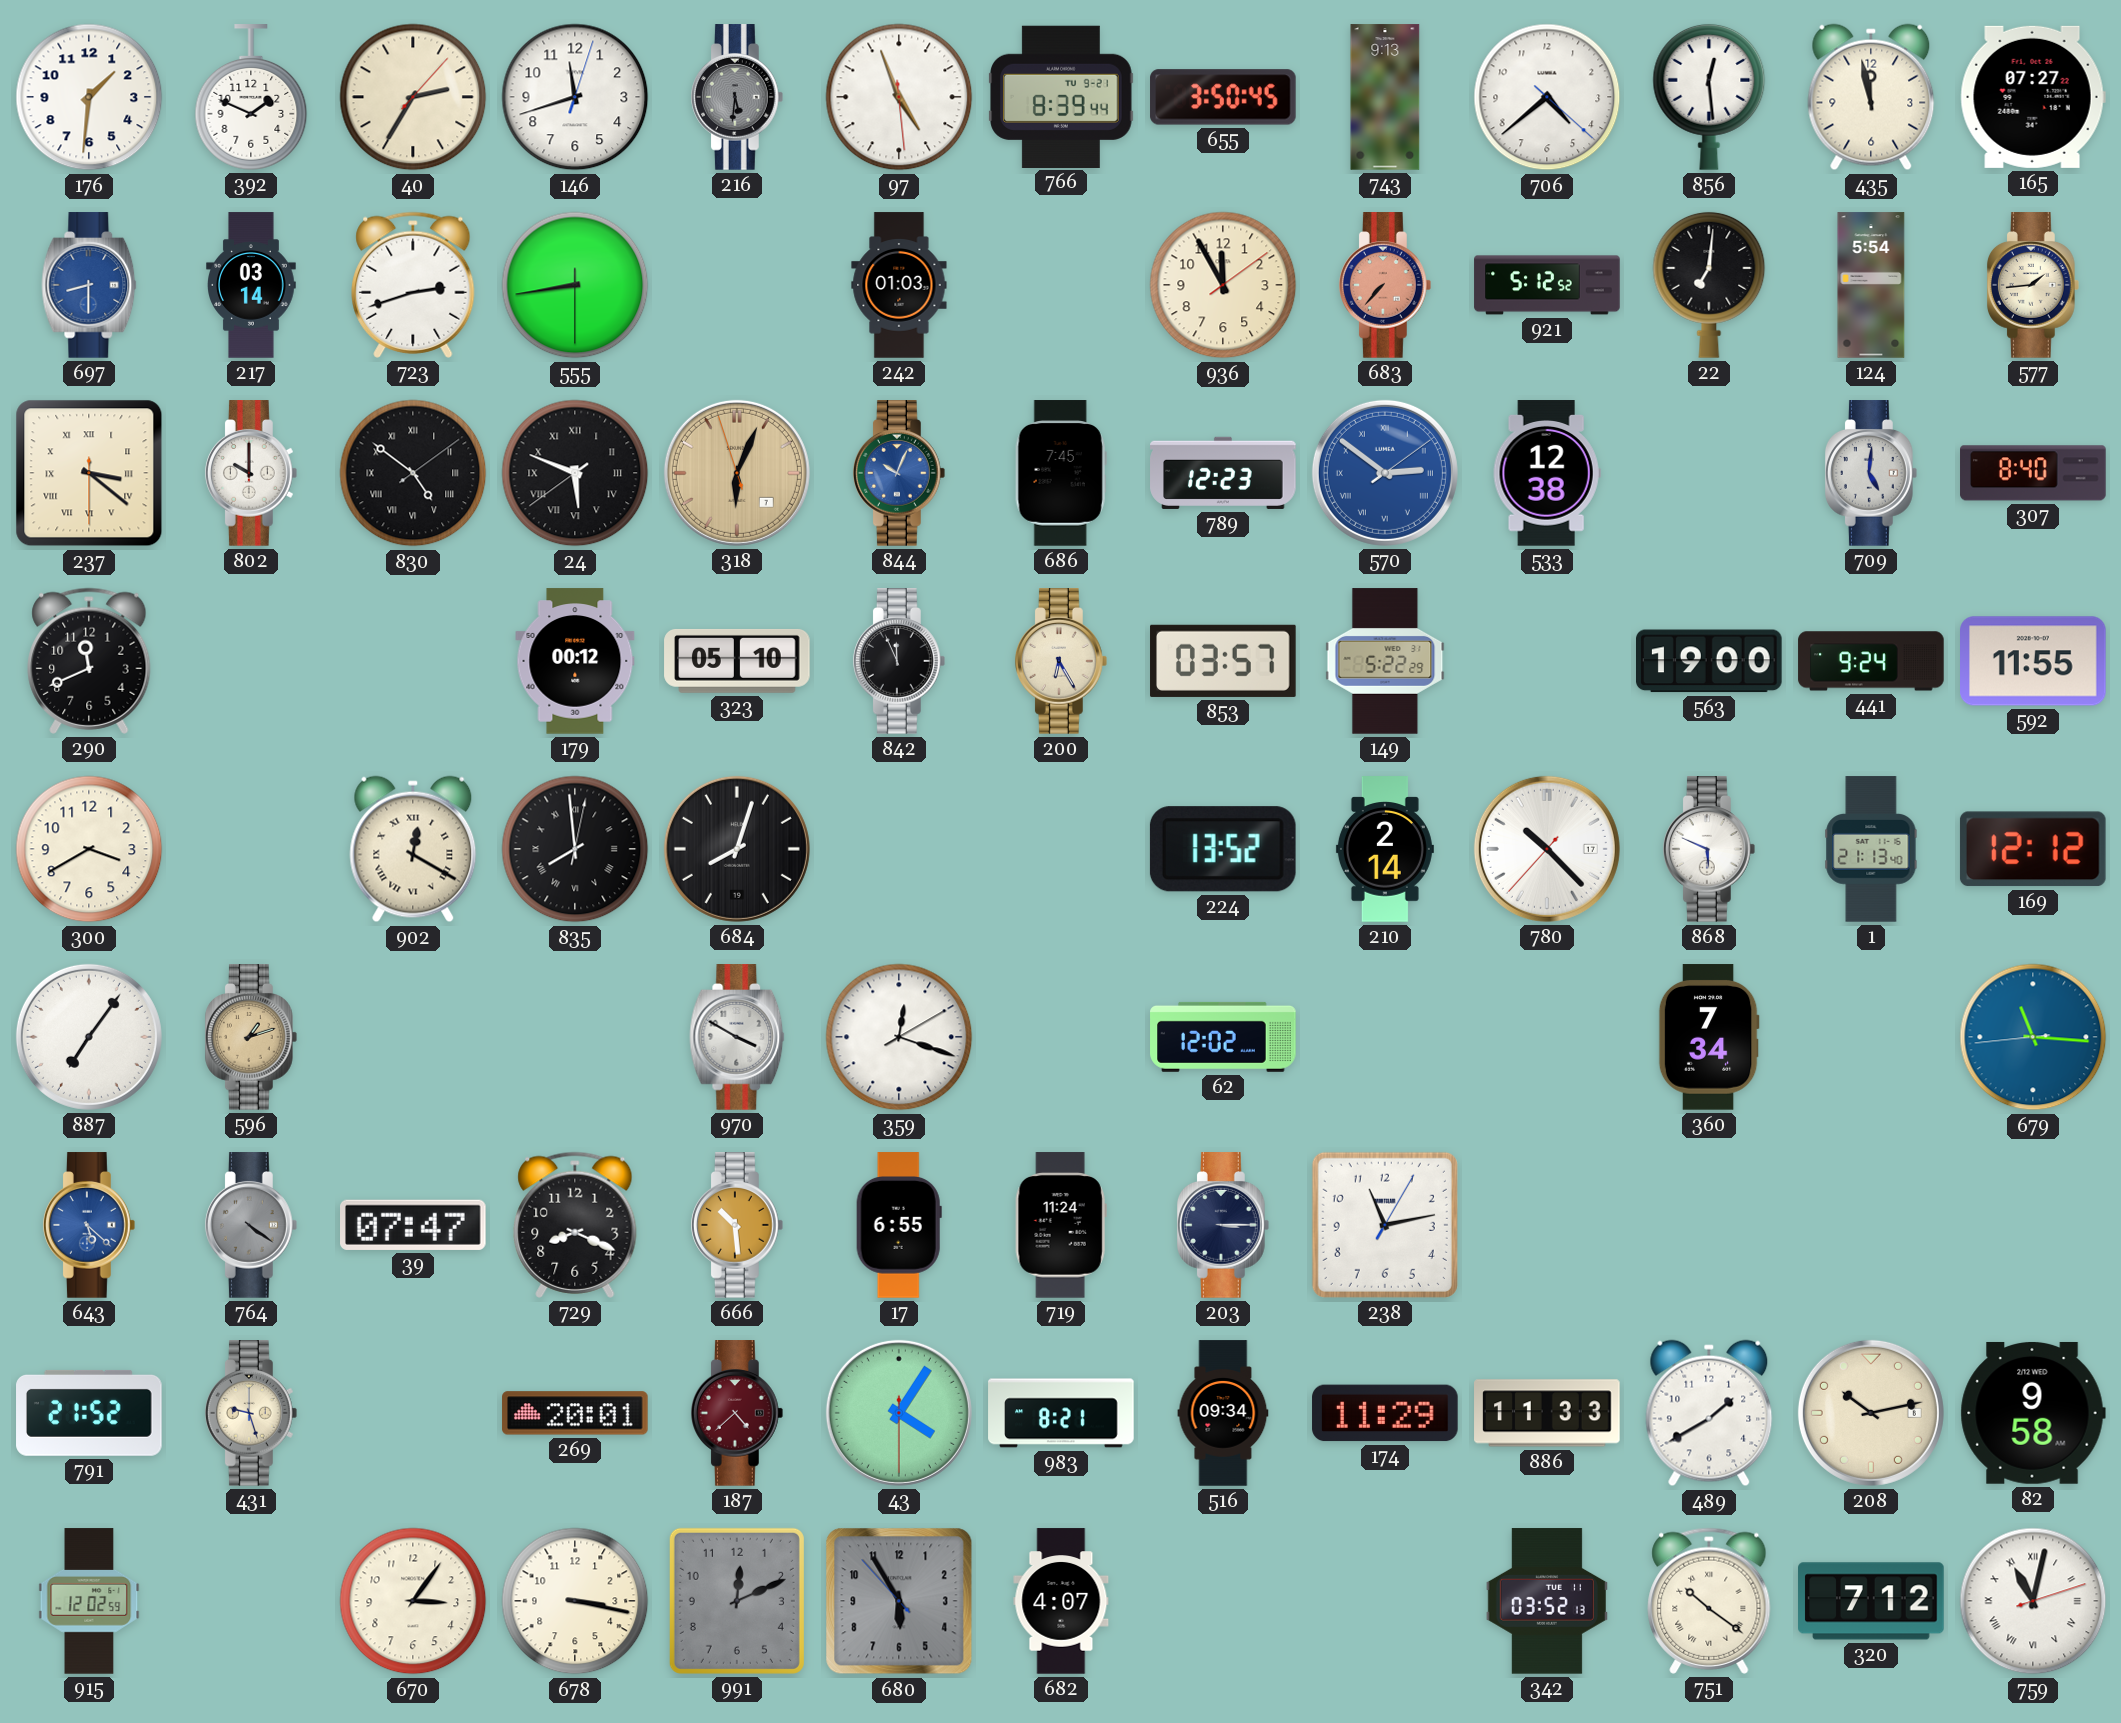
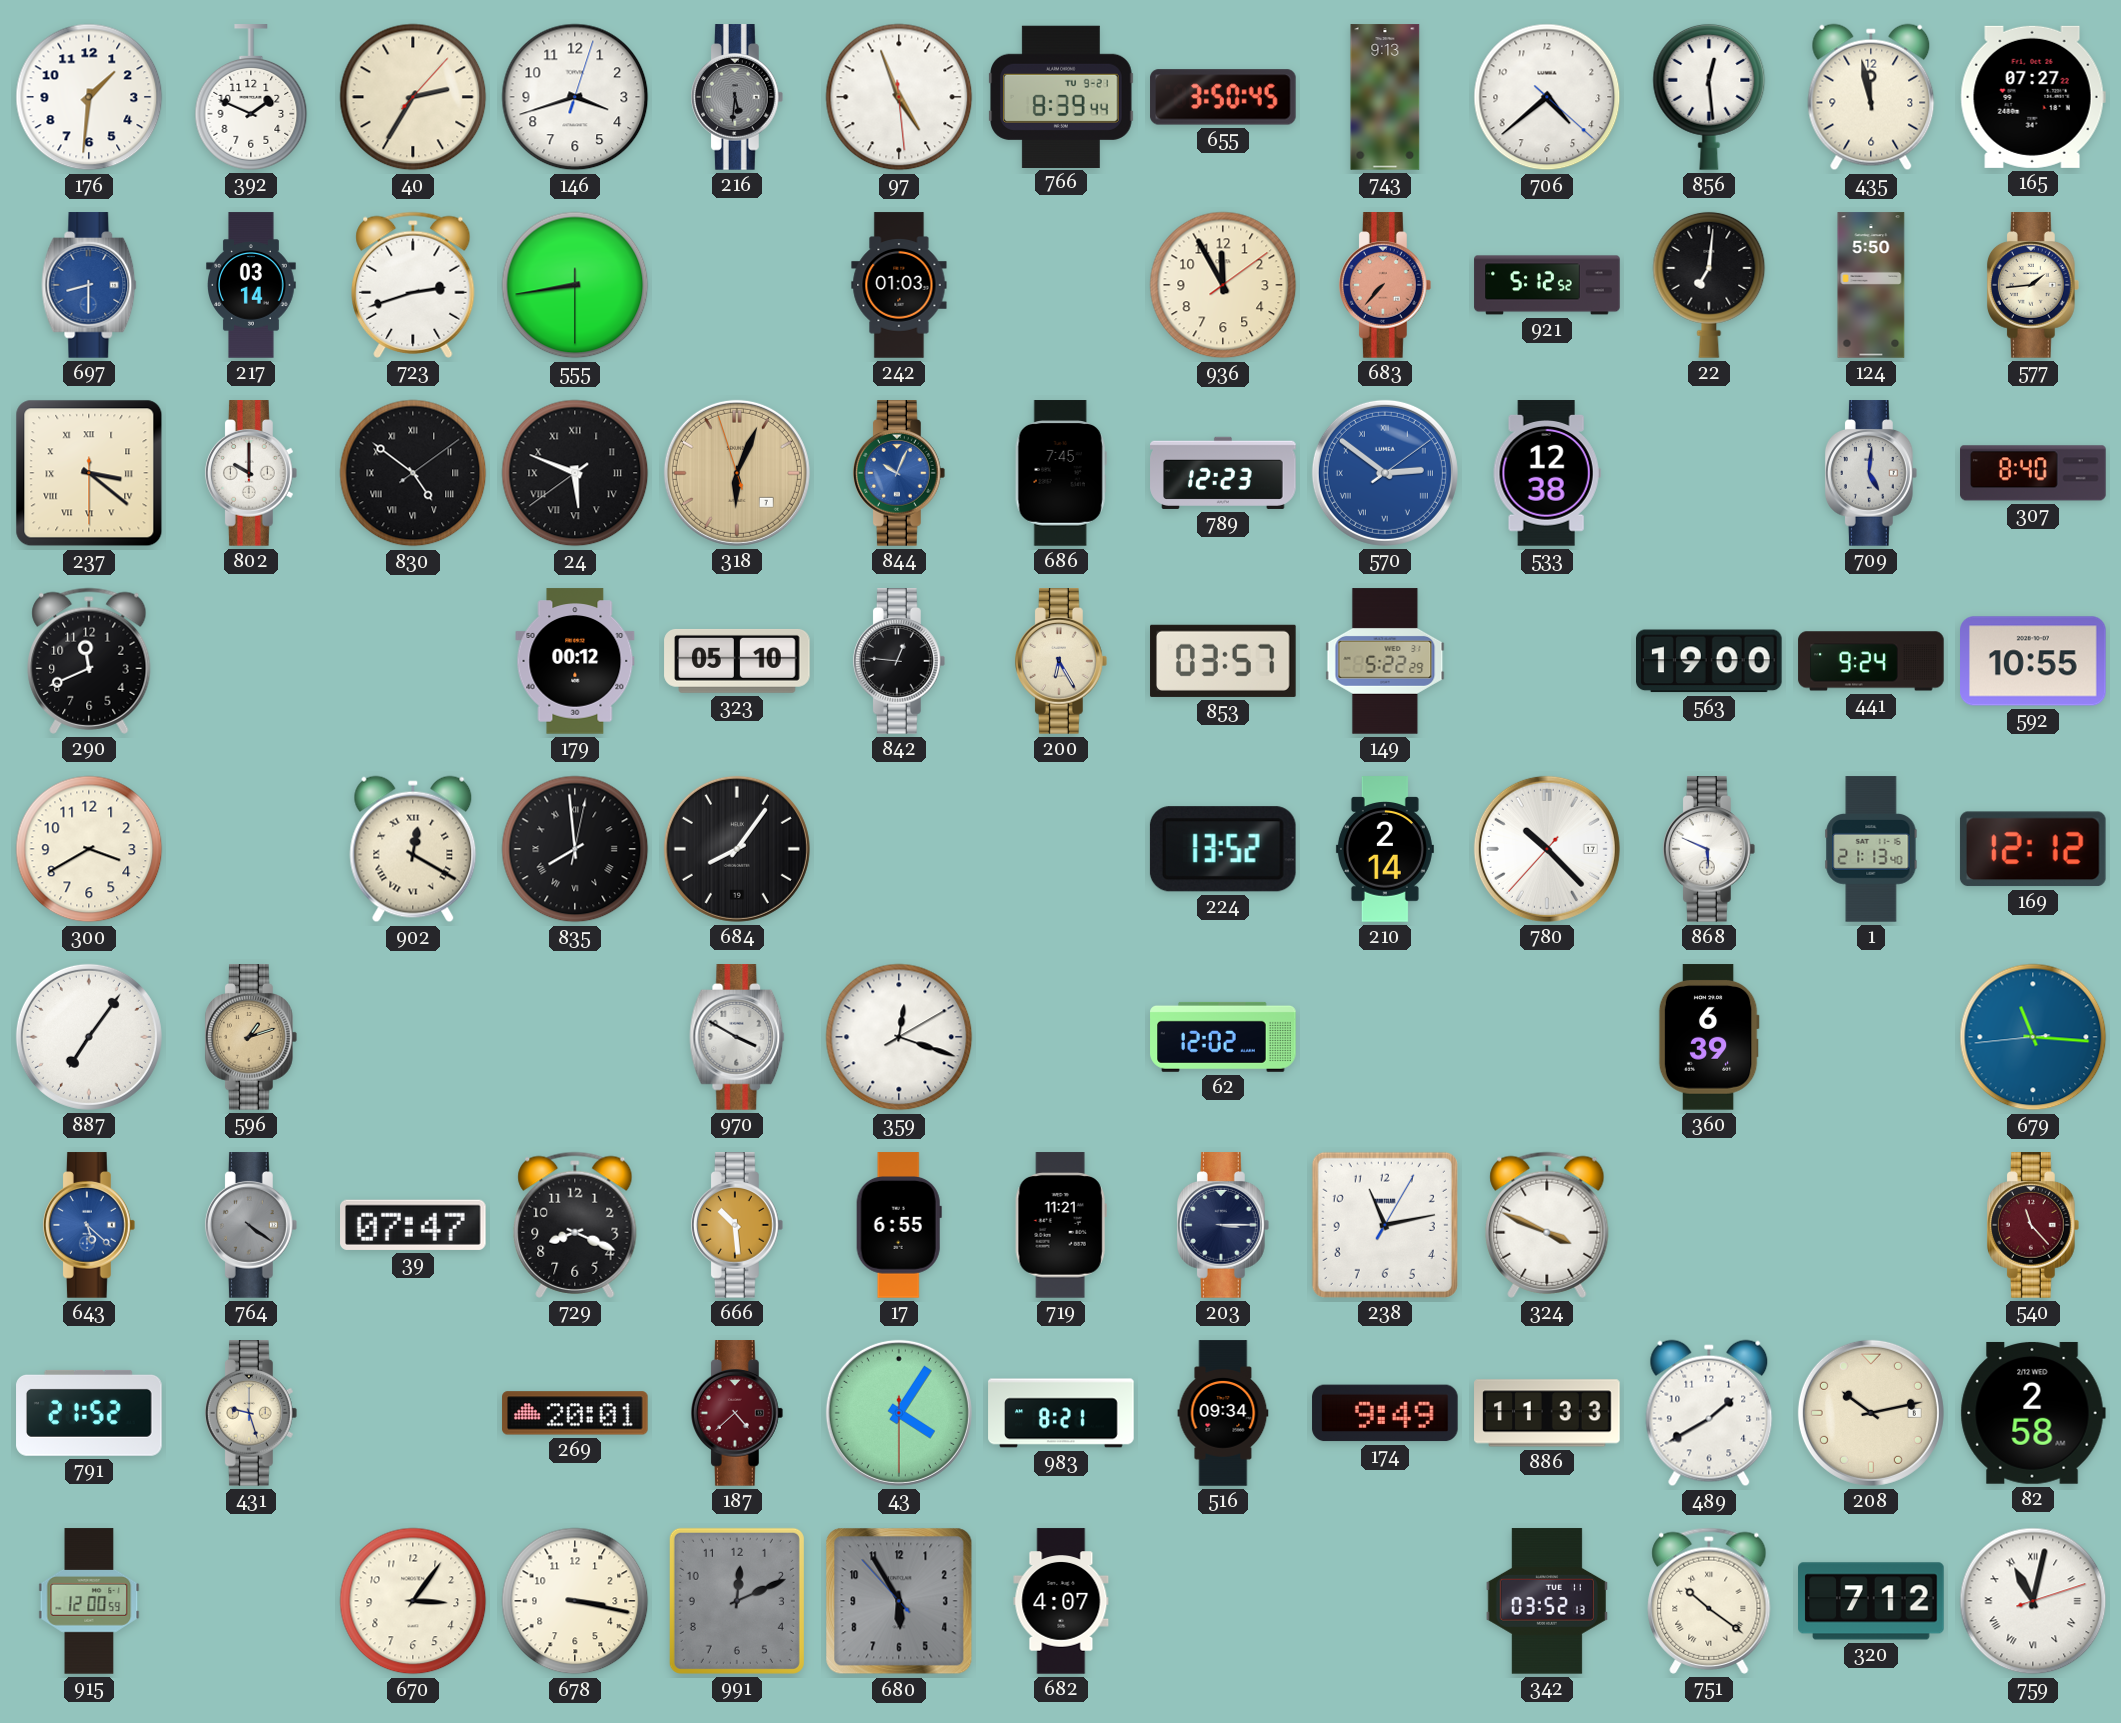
146: 11:42 -> 3:42
124: 5:54 -> 5:50
842: 11:56 -> 12:46
592: 11:55 -> 10:55
684: 8:03 -> 8:06
360: 7:34 -> 6:39
719: 11:24 -> 11:21
324: none -> 3:49
540: none -> 11:23
174: 11:29 -> 9:49
82: 9:58 -> 2:58
915: 12:02 -> 12:00
